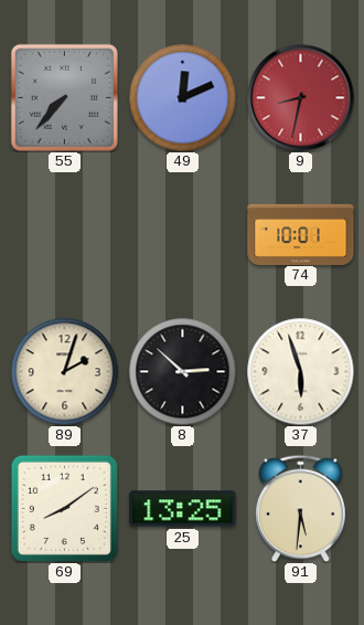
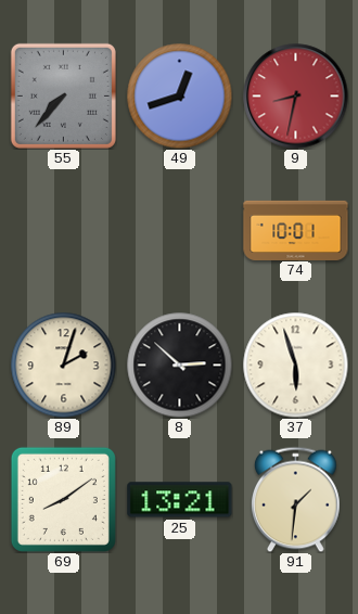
49: 12:11 -> 12:42
25: 13:25 -> 13:21
91: 5:31 -> 1:31
